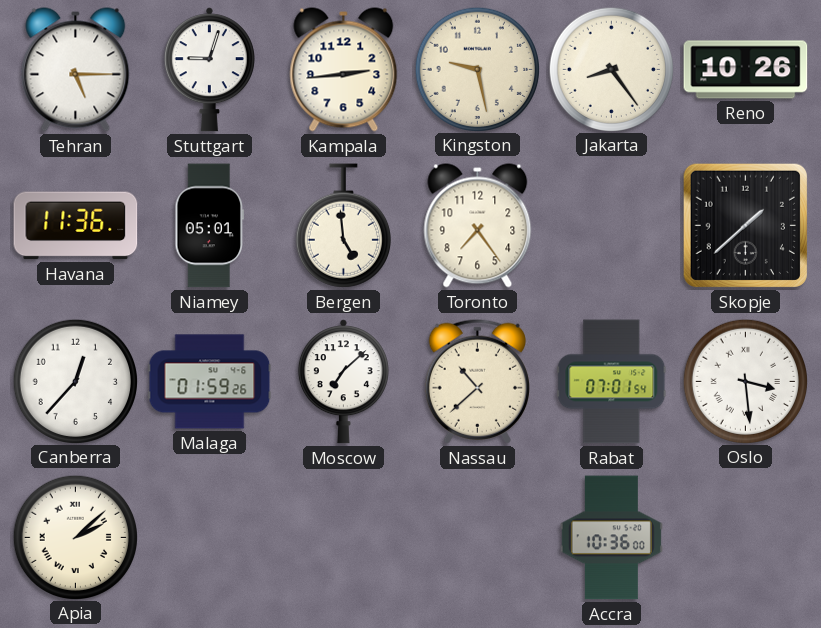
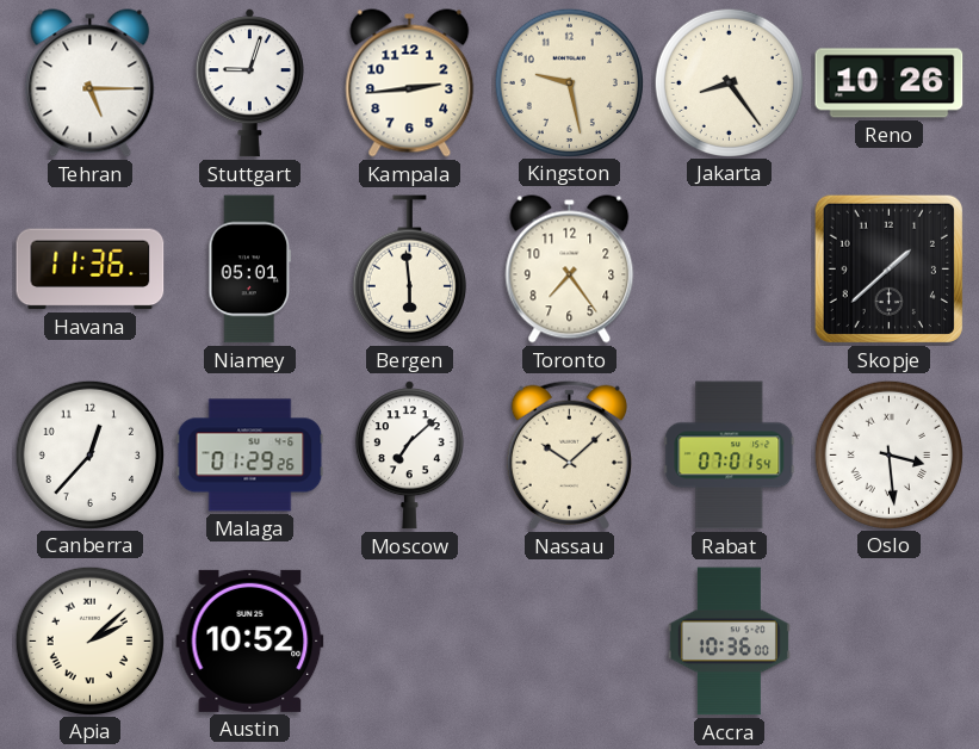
Bergen: 4:59 -> 5:59
Malaga: 01:59 -> 01:29
Nassau: 10:38 -> 10:08
Austin: none -> 10:52
